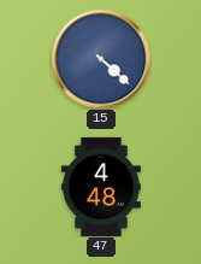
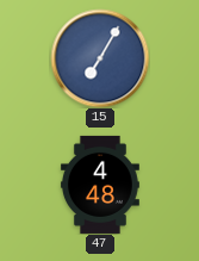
15: 4:22 -> 7:05
